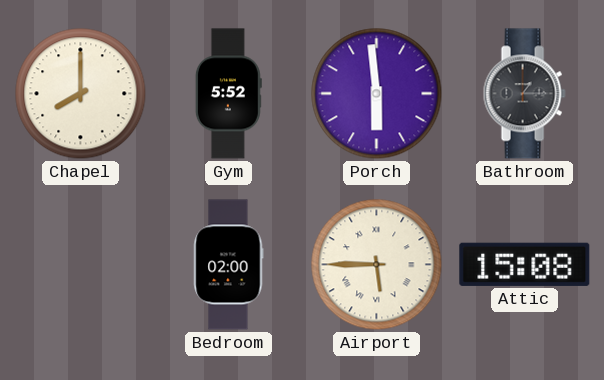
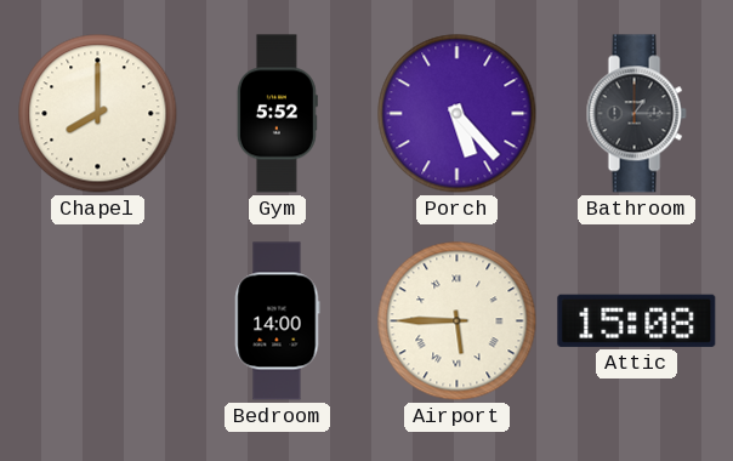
Porch: 5:59 -> 5:23
Bedroom: 02:00 -> 14:00
